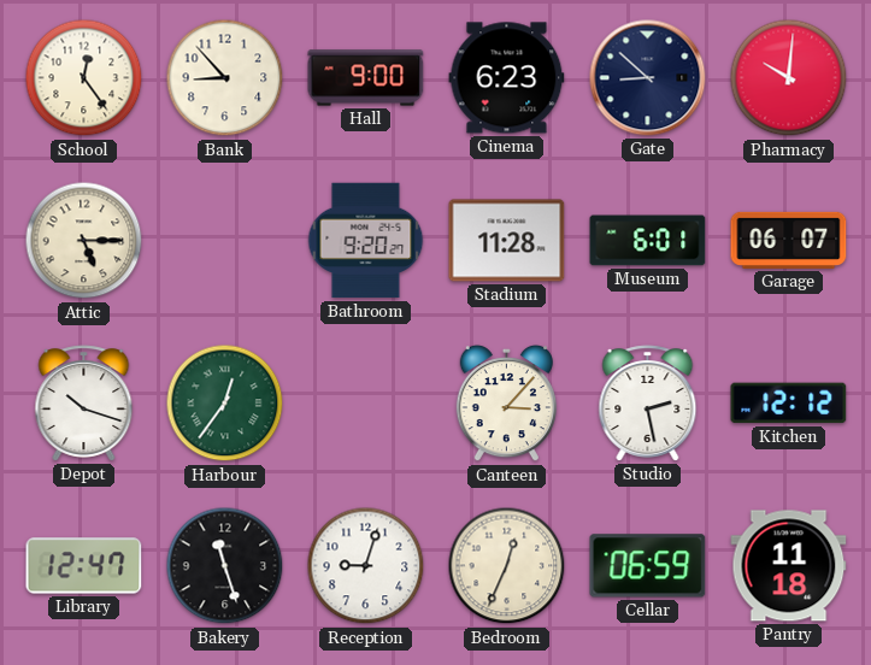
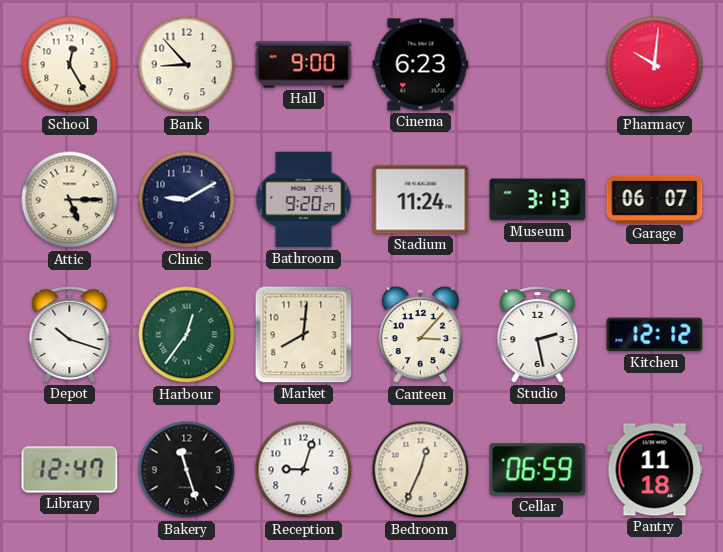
School: 12:24 -> 12:25
Gate: 8:52 -> none
Clinic: none -> 9:10
Stadium: 11:28 -> 11:24
Museum: 6:01 -> 3:13
Market: none -> 8:01
